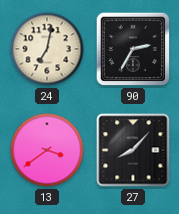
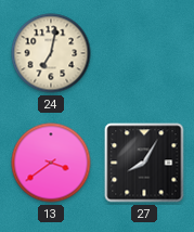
90: 2:35 -> none
27: 8:07 -> 8:05
